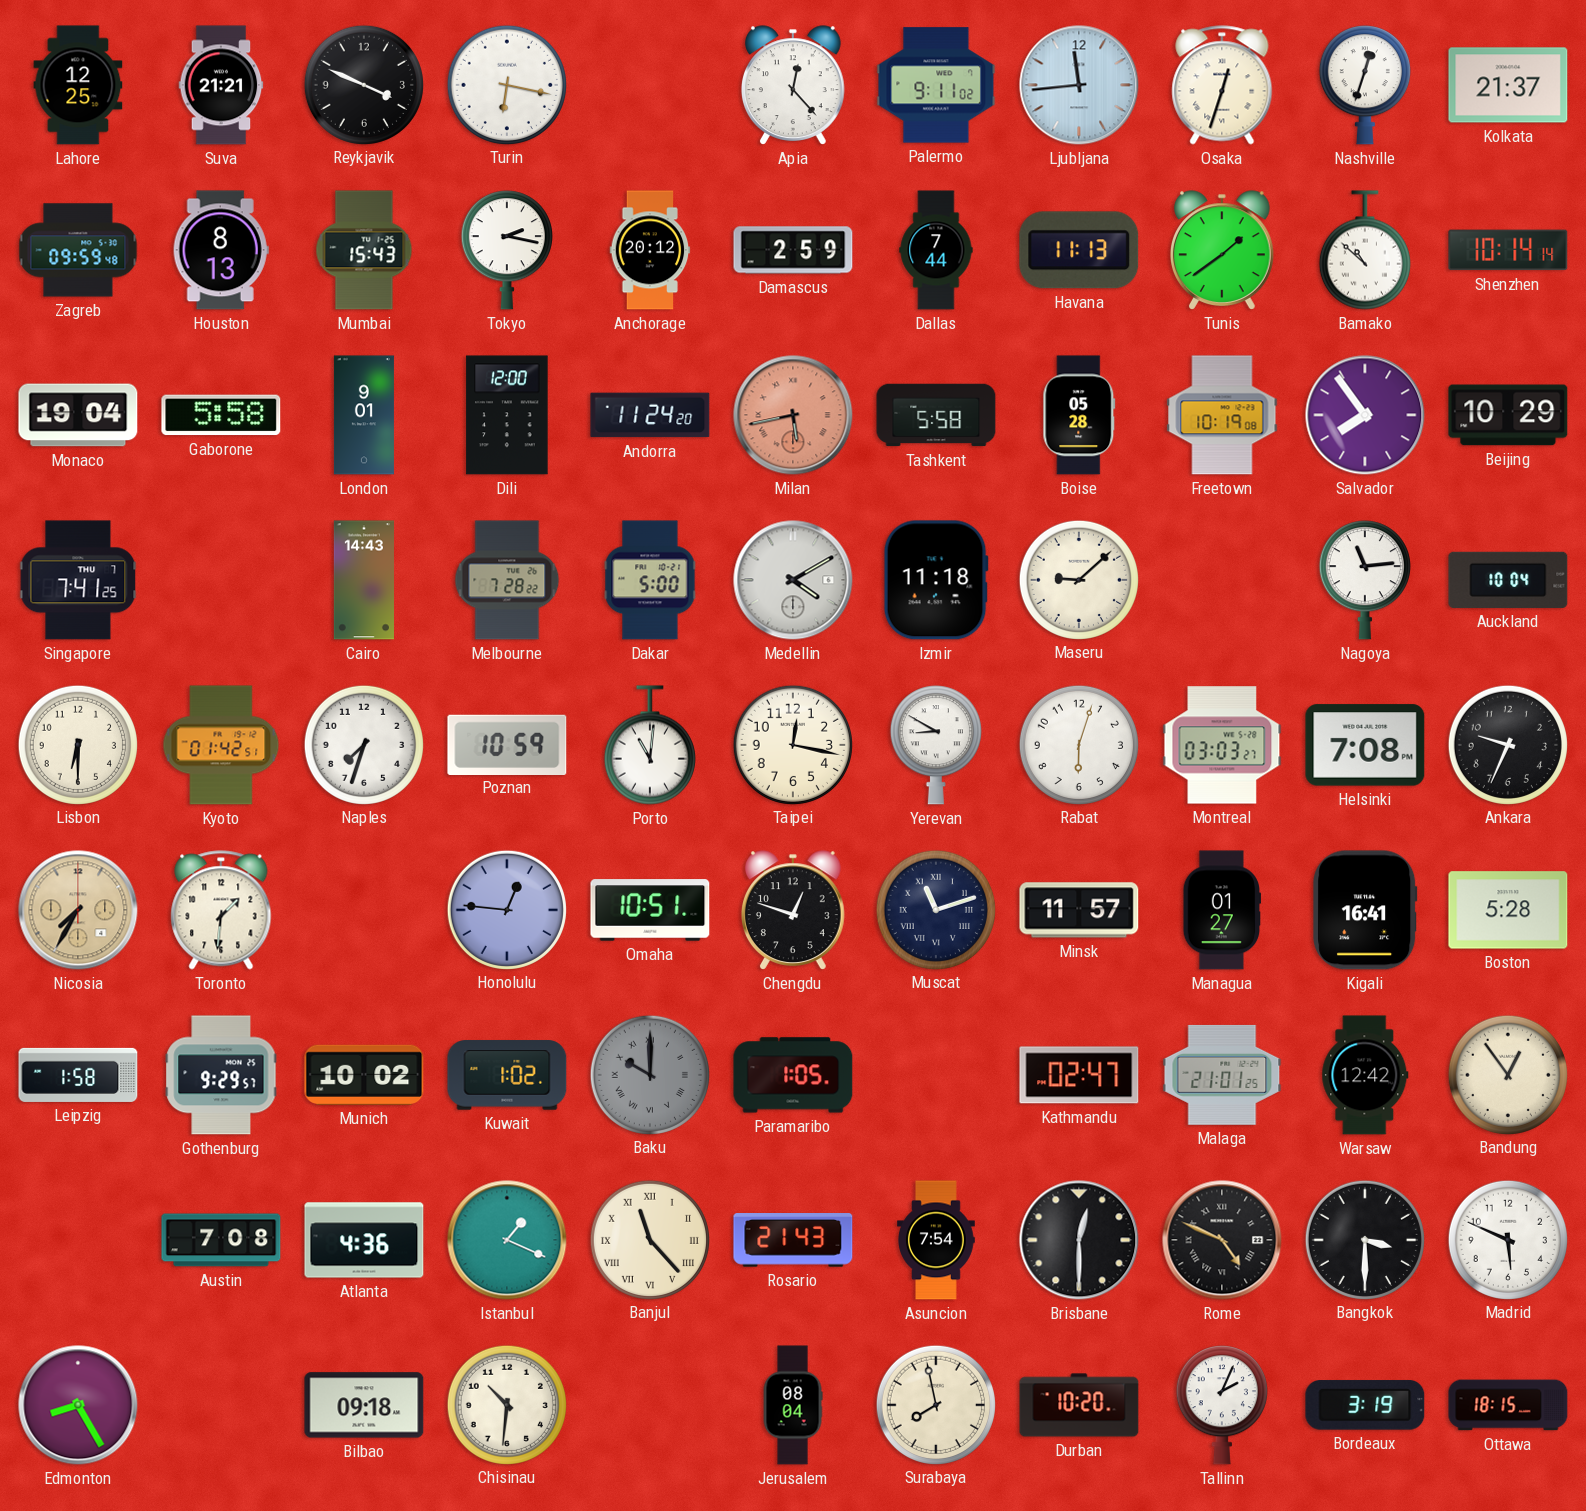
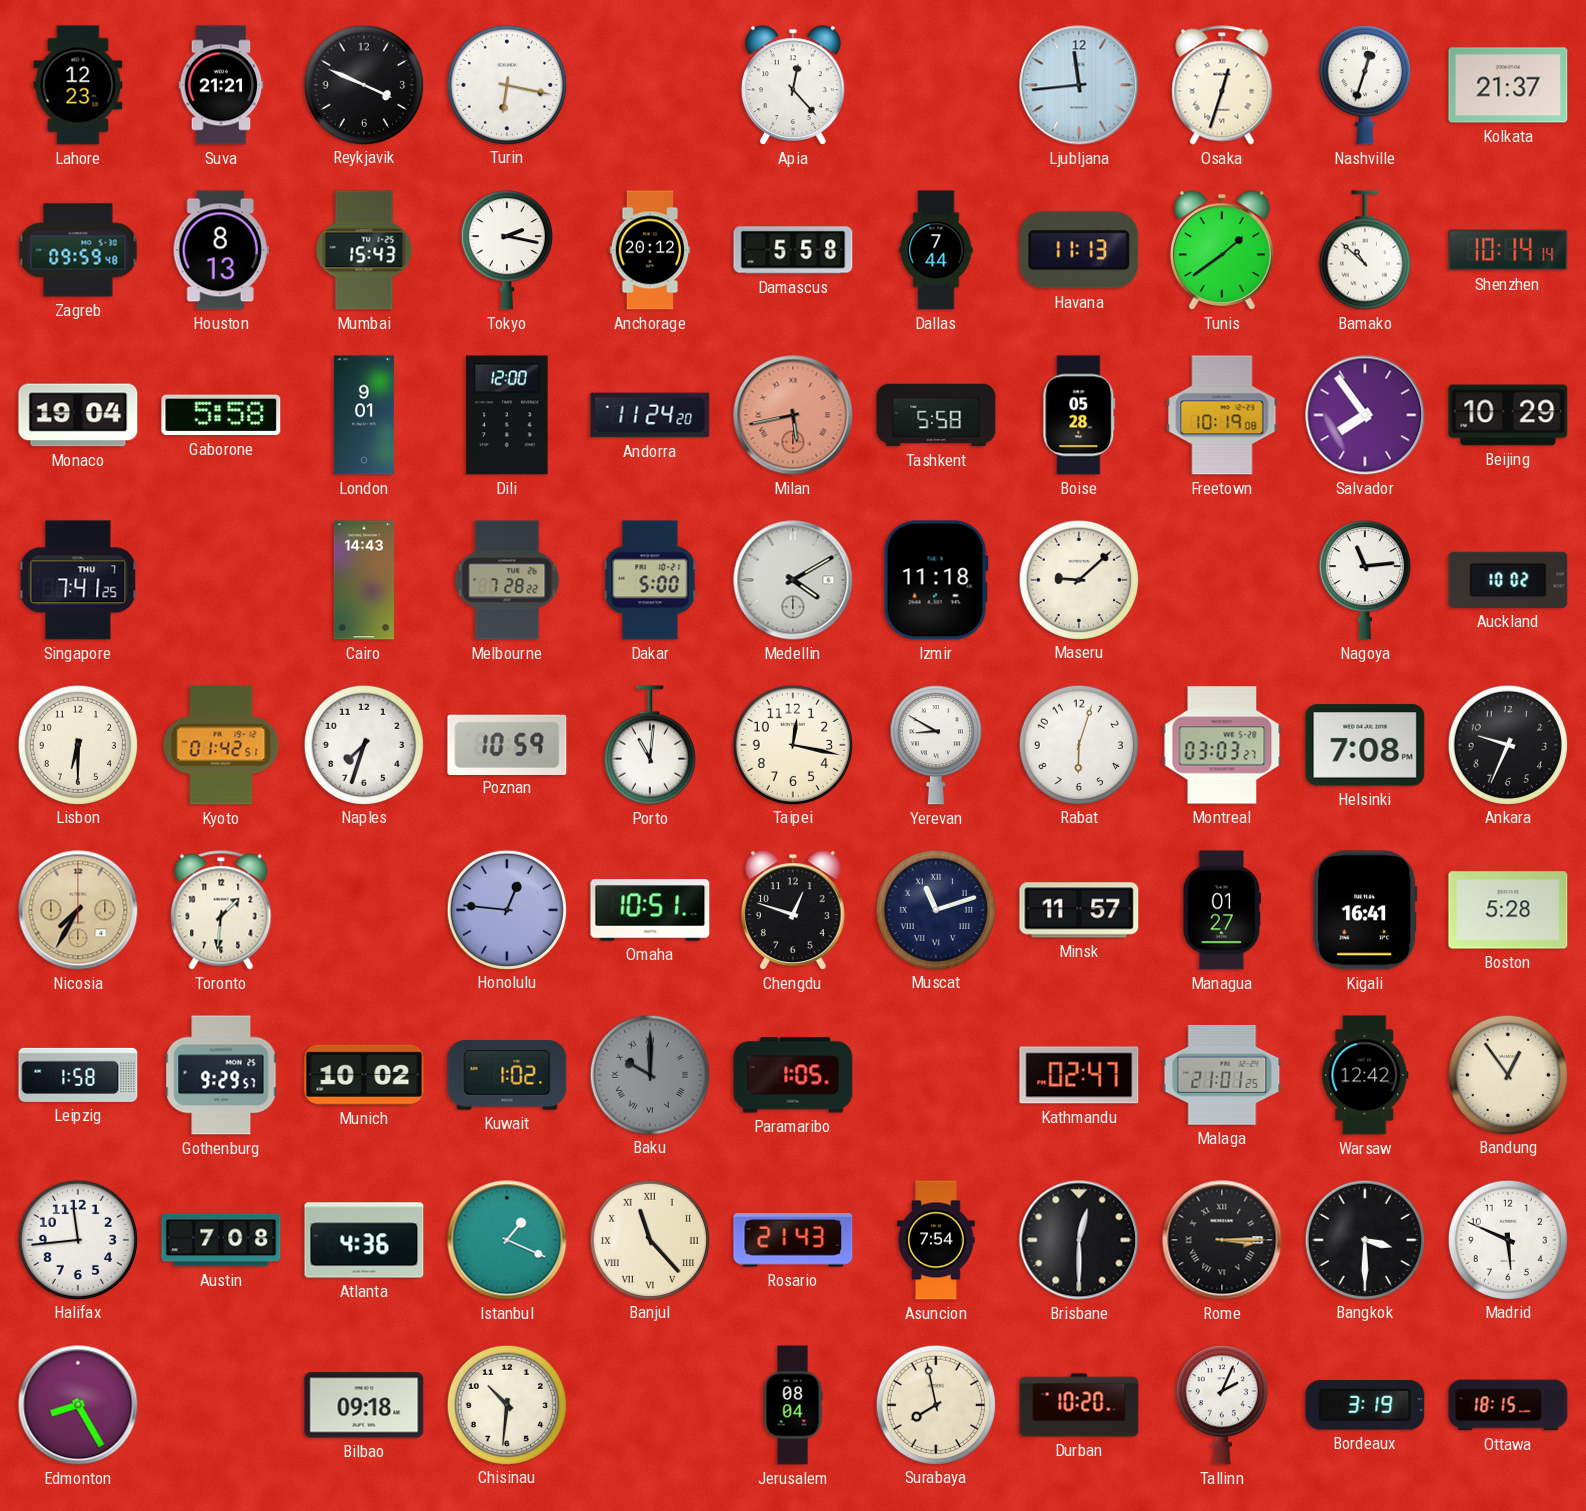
Lahore: 12:25 -> 12:23
Palermo: 9:11 -> none
Damascus: 2:59 -> 5:58
Auckland: 10:04 -> 10:02
Halifax: none -> 11:44
Rome: 4:49 -> 3:15
